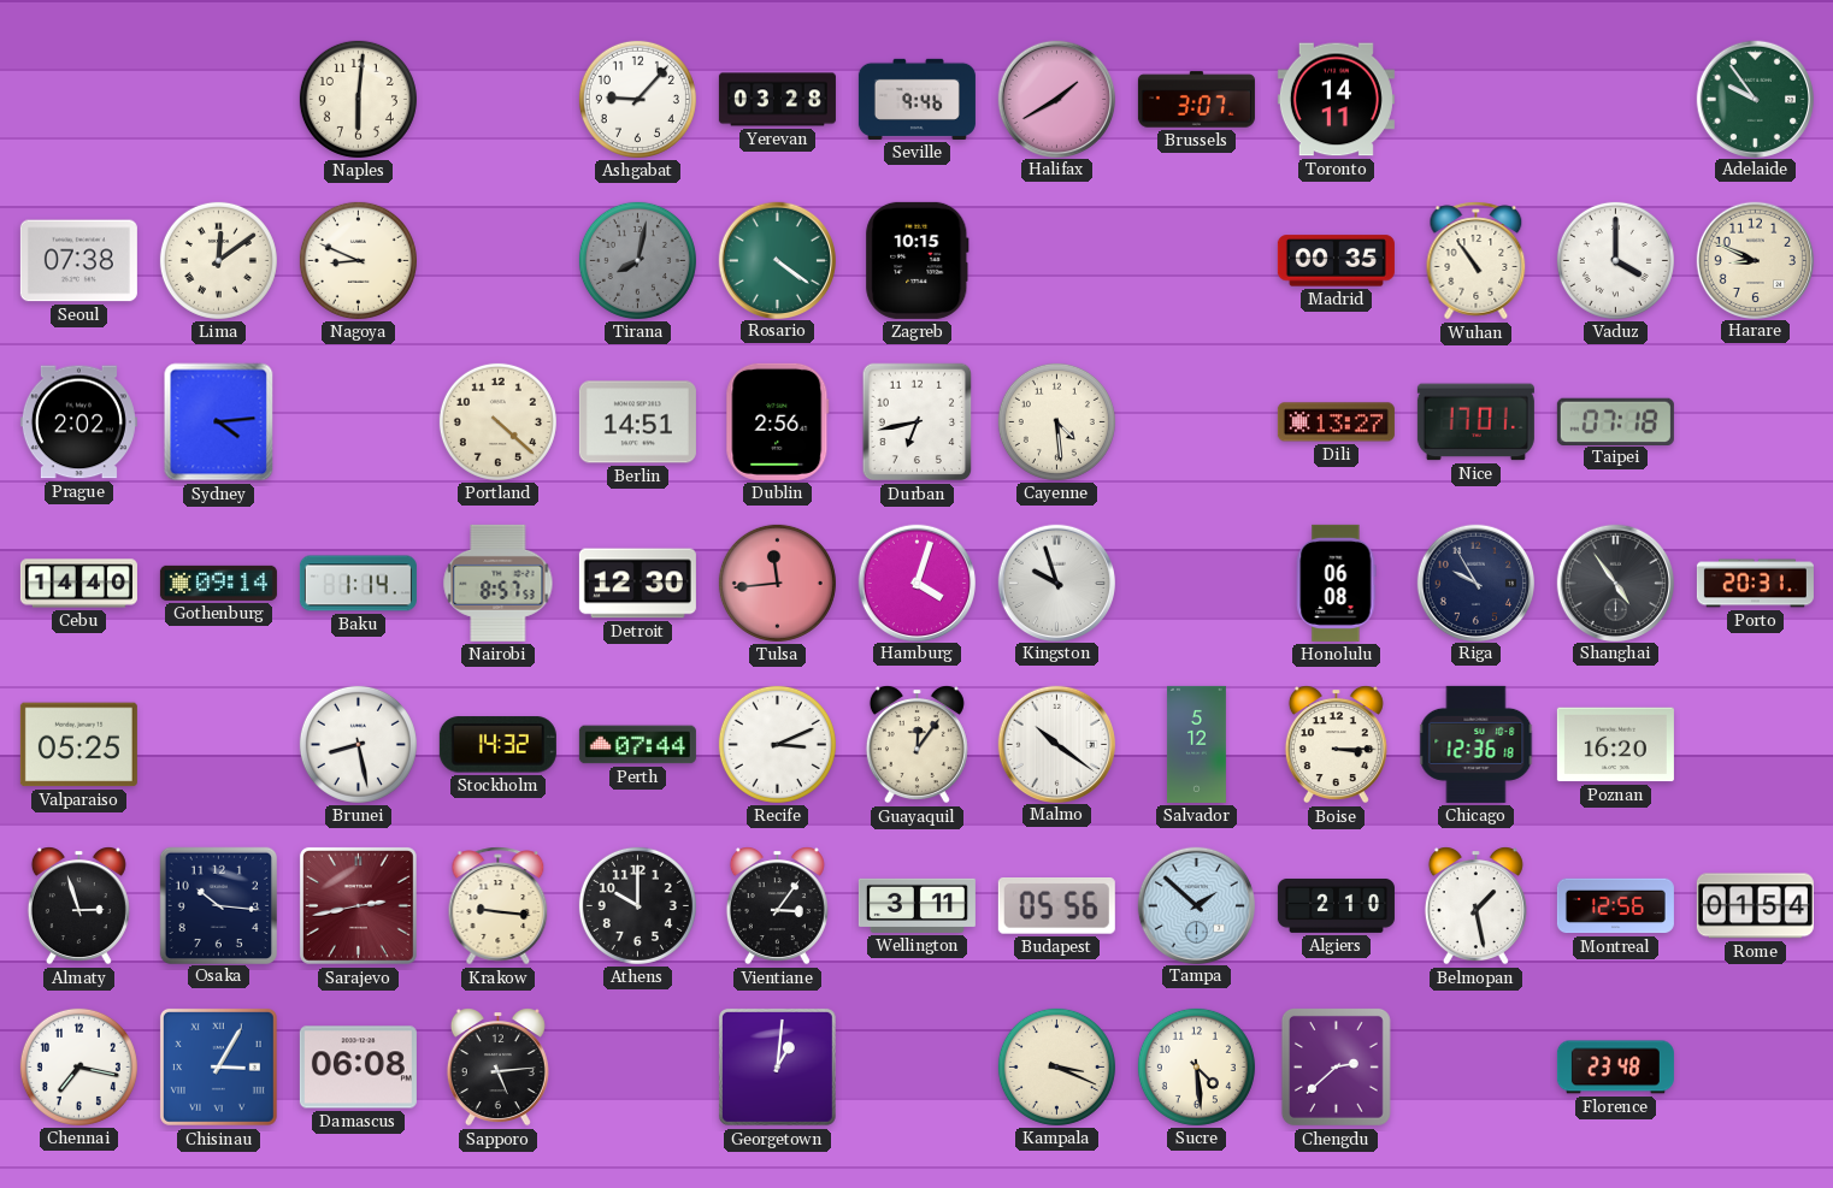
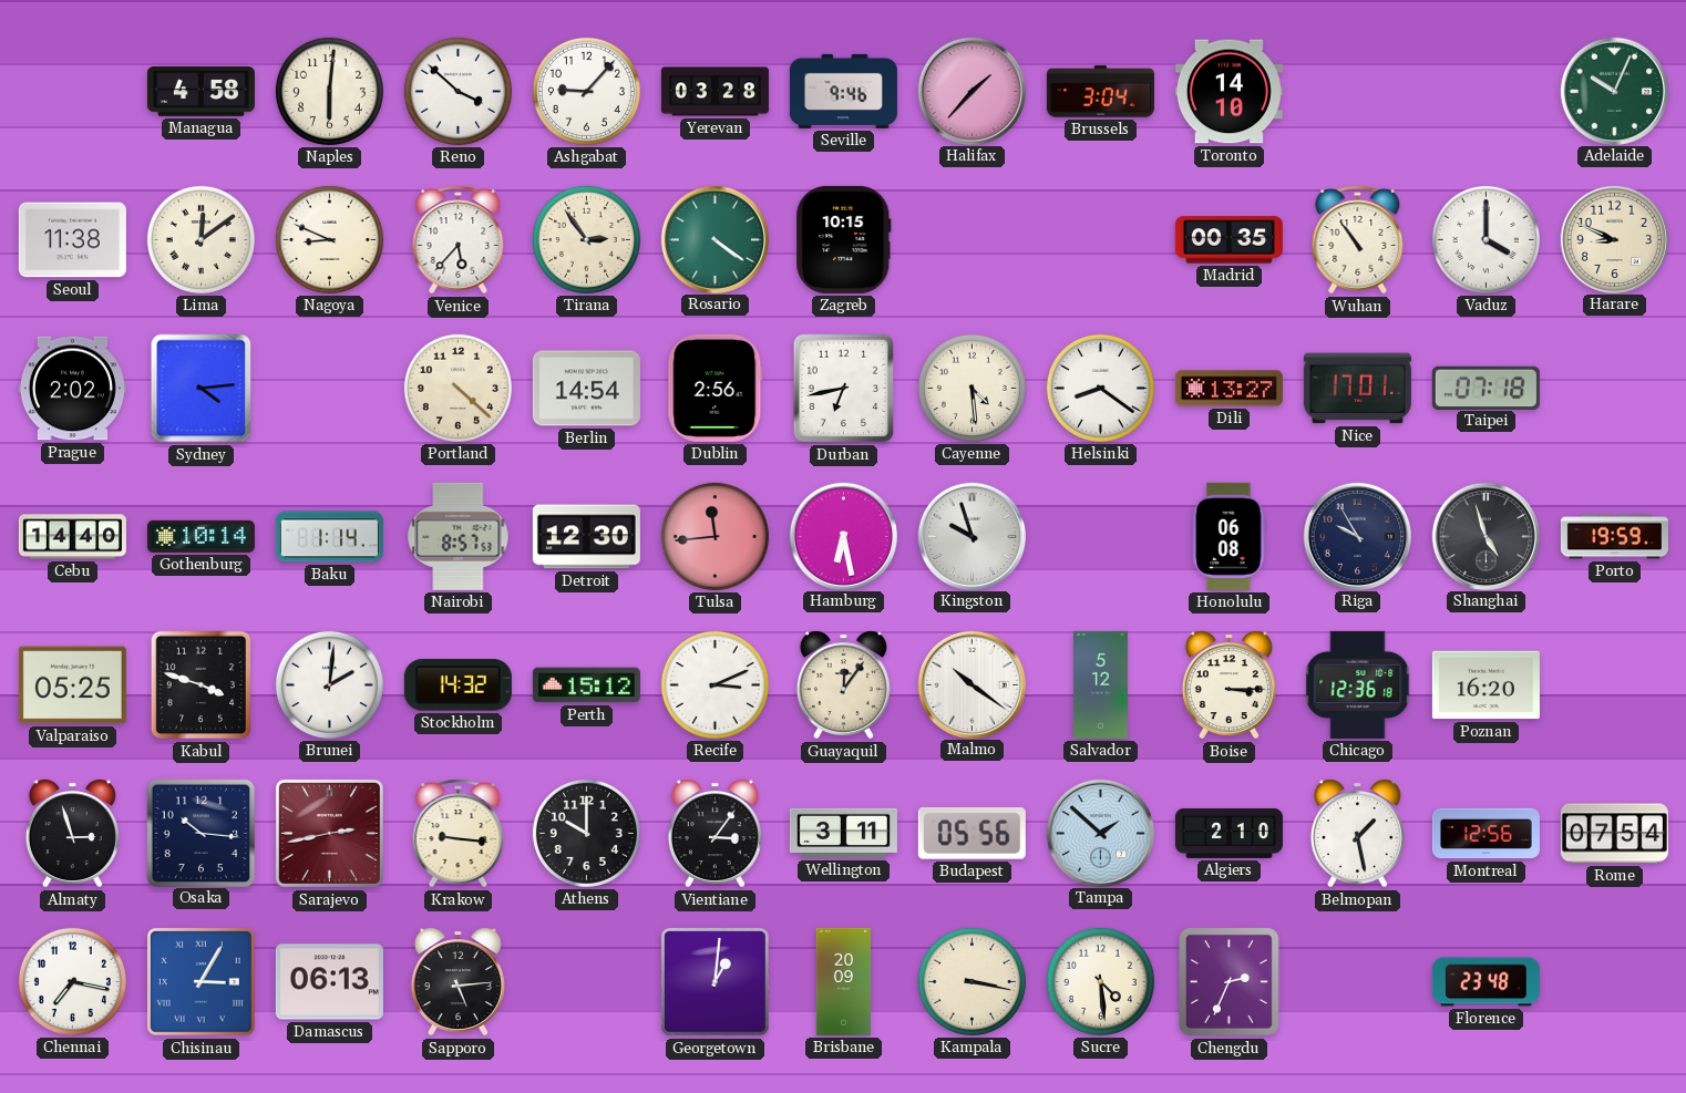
Managua: none -> 4:58
Reno: none -> 3:52
Halifax: 1:40 -> 1:37
Brussels: 3:07 -> 3:04
Toronto: 14:11 -> 14:10
Adelaide: 9:54 -> 10:04
Seoul: 07:38 -> 11:38
Venice: none -> 5:37
Tirana: 8:02 -> 2:54
Tirana dial: grey -> cream
Berlin: 14:51 -> 14:54
Helsinki: none -> 8:21
Gothenburg: 09:14 -> 10:14
Hamburg: 4:03 -> 6:28
Shanghai: 4:54 -> 4:57
Porto: 20:31 -> 19:59
Kabul: none -> 3:48
Brunei: 8:28 -> 2:01
Perth: 07:44 -> 15:12
Rome: 01:54 -> 07:54
Damascus: 06:08 -> 06:13
Brisbane: none -> 20:09
Kampala: 3:19 -> 3:17
Chengdu: 2:38 -> 2:34
